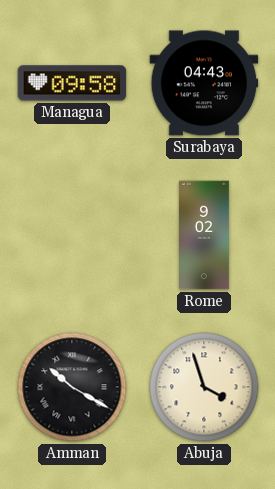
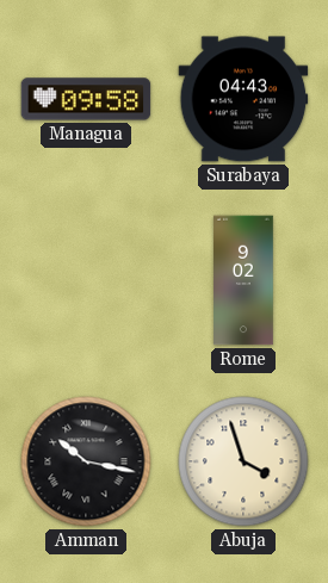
Amman: 10:20 -> 10:17
